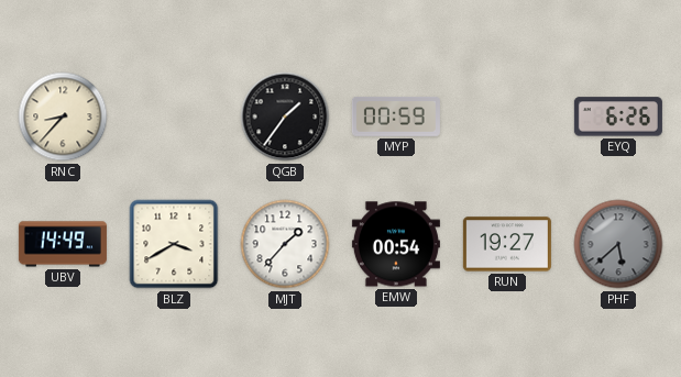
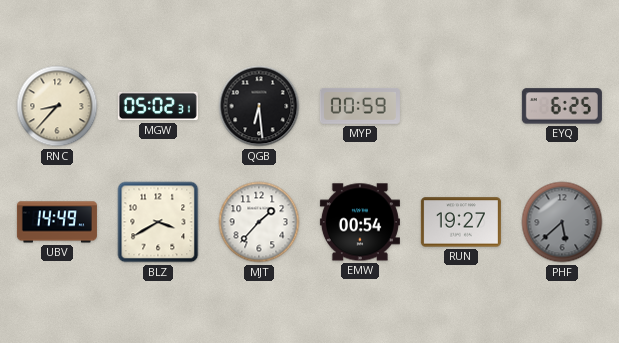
MGW: none -> 05:02
QGB: 1:36 -> 6:29
EYQ: 6:26 -> 6:25
